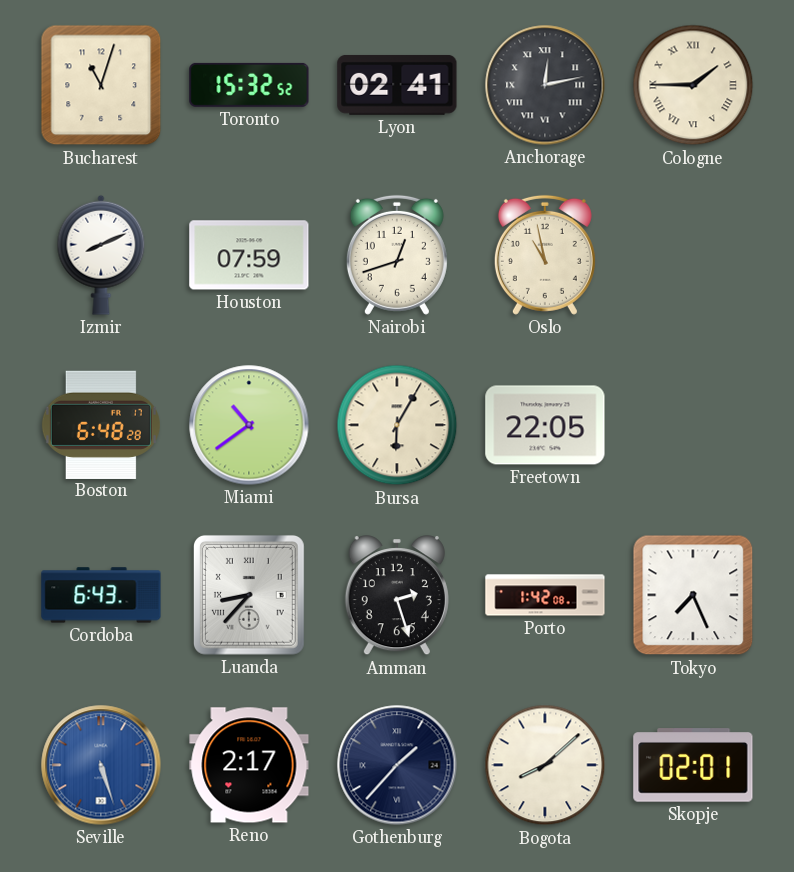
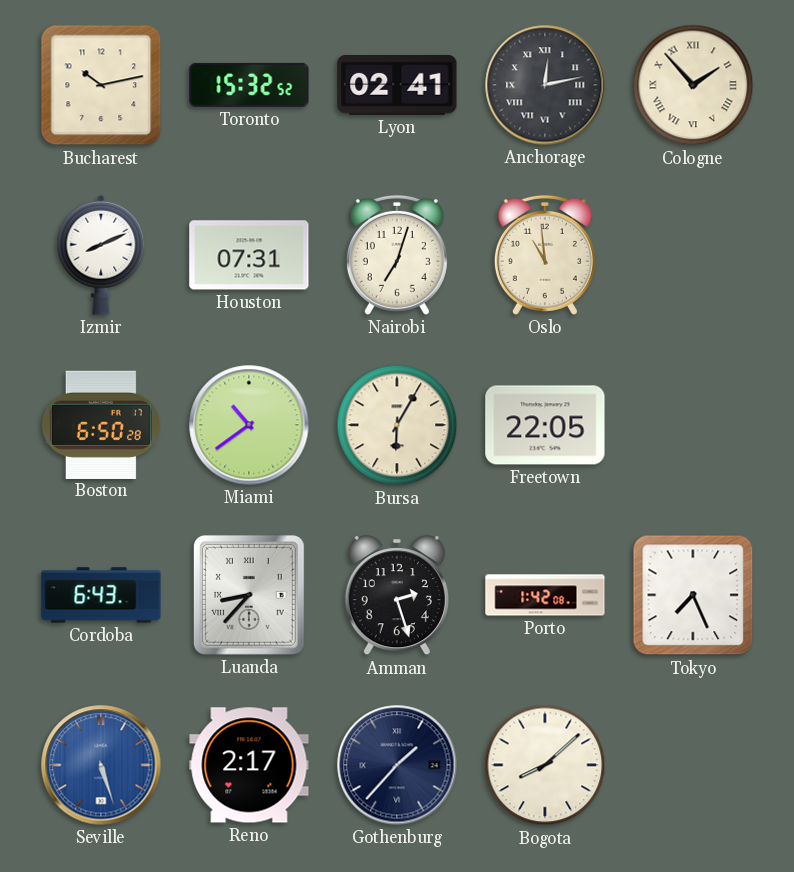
Bucharest: 11:03 -> 10:13
Cologne: 1:45 -> 1:53
Houston: 07:59 -> 07:31
Nairobi: 12:42 -> 7:03
Oslo: 10:58 -> 10:59
Boston: 6:48 -> 6:50
Skopje: 02:01 -> none
